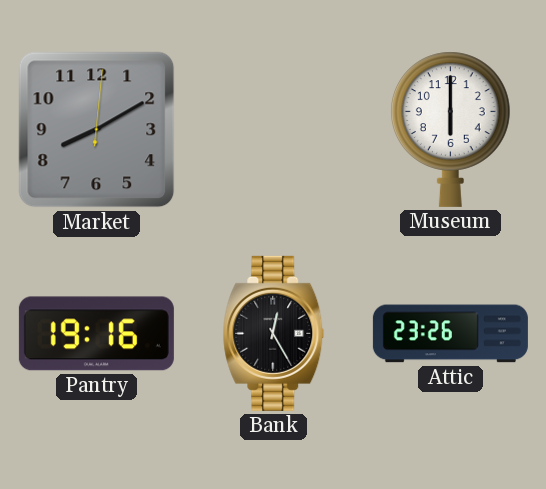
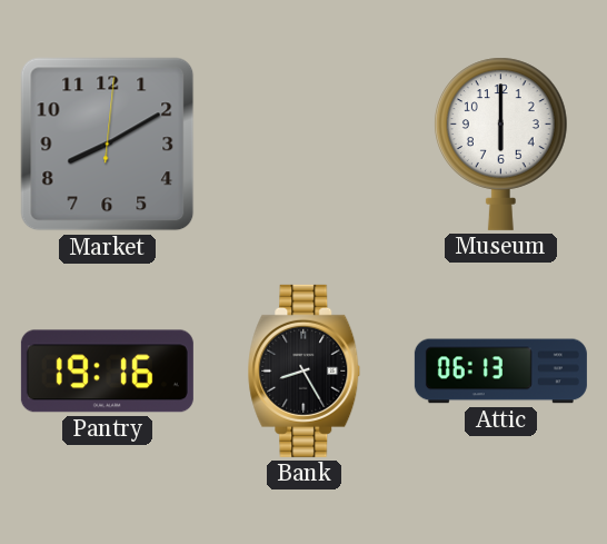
Bank: 12:25 -> 8:25
Attic: 23:26 -> 06:13
